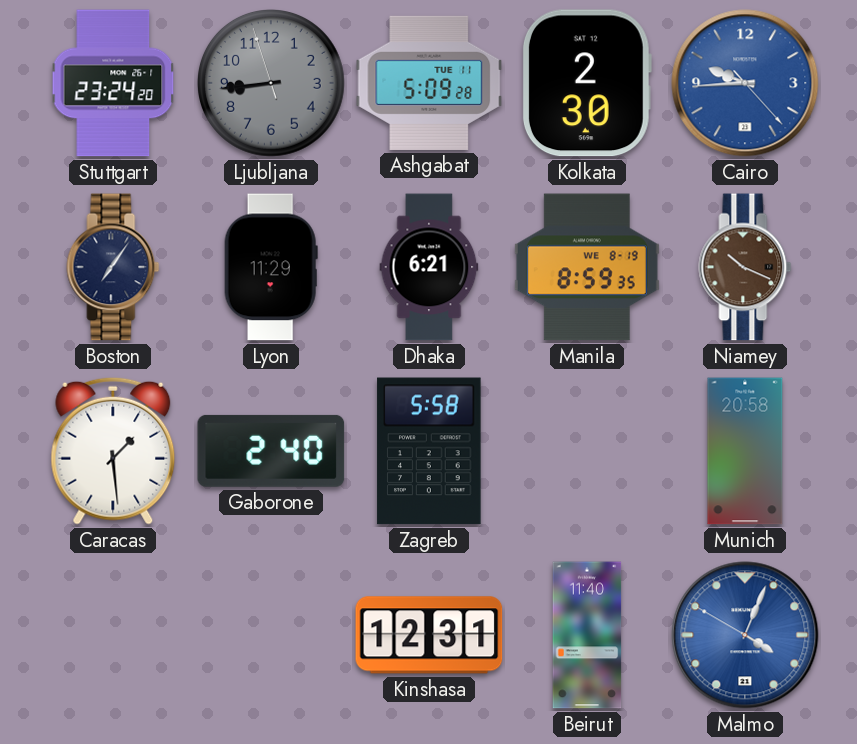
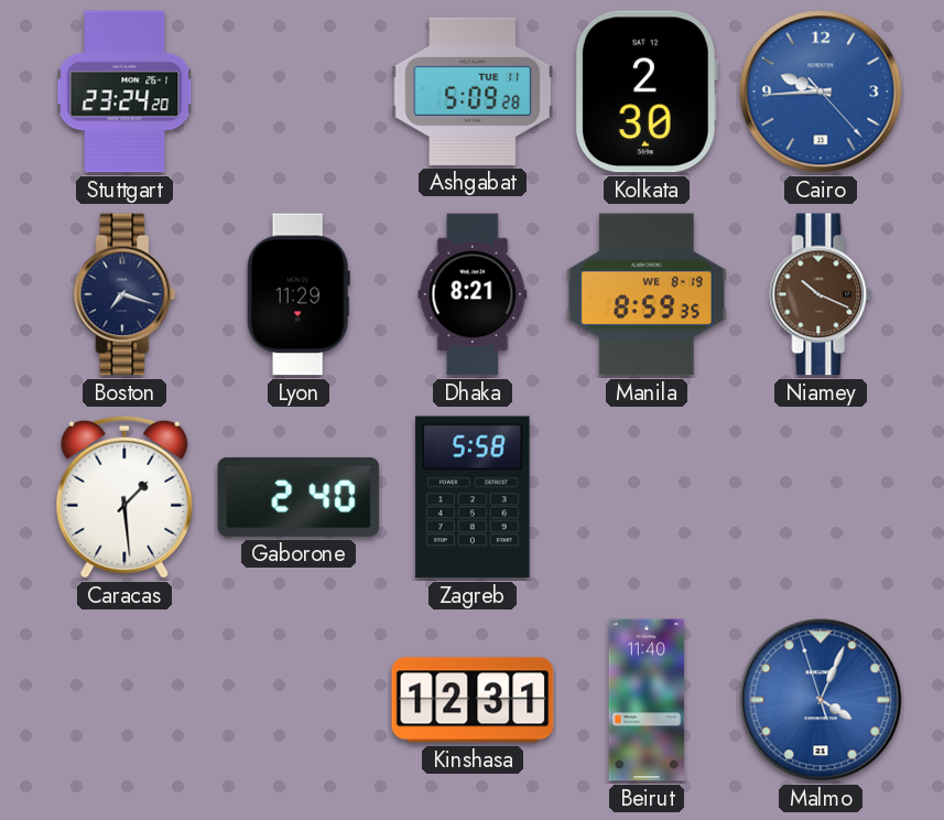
Ljubljana: 8:43 -> none
Boston: 7:06 -> 7:18
Dhaka: 6:21 -> 8:21
Munich: 20:58 -> none
Malmo: 4:03:50 -> 4:03:57
